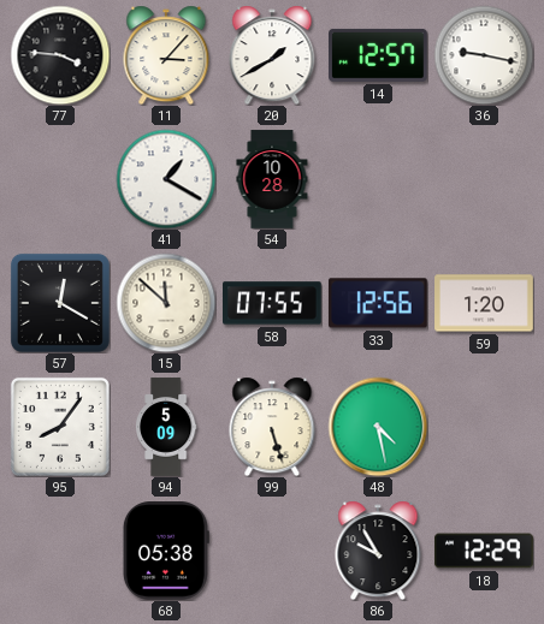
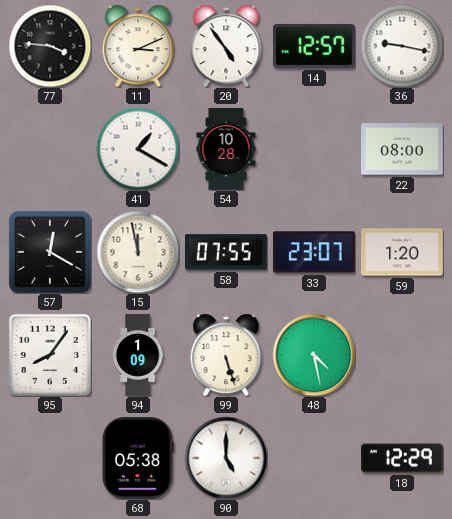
11: 3:07 -> 3:11
20: 1:40 -> 4:54
22: none -> 08:00
15: 11:52 -> 11:58
33: 12:56 -> 23:07
94: 5:09 -> 1:09
90: none -> 5:00
86: 9:55 -> none
